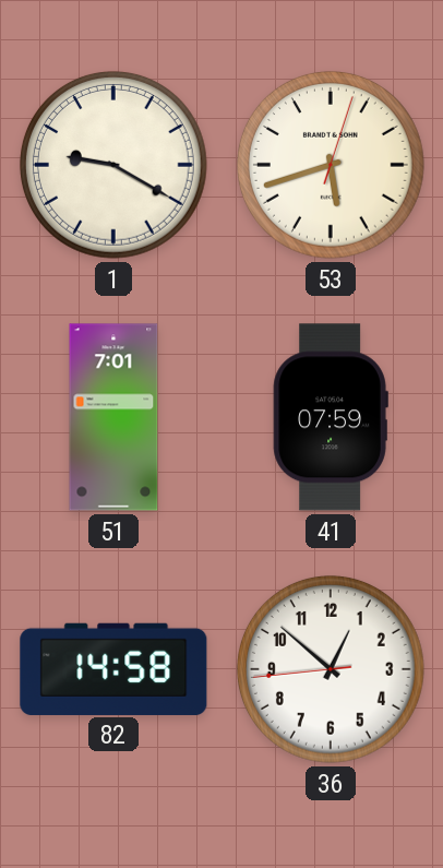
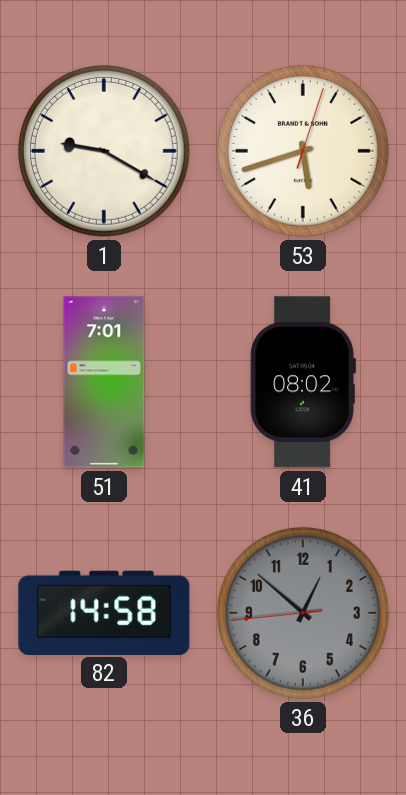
41: 07:59 -> 08:02
36 dial: white -> grey
